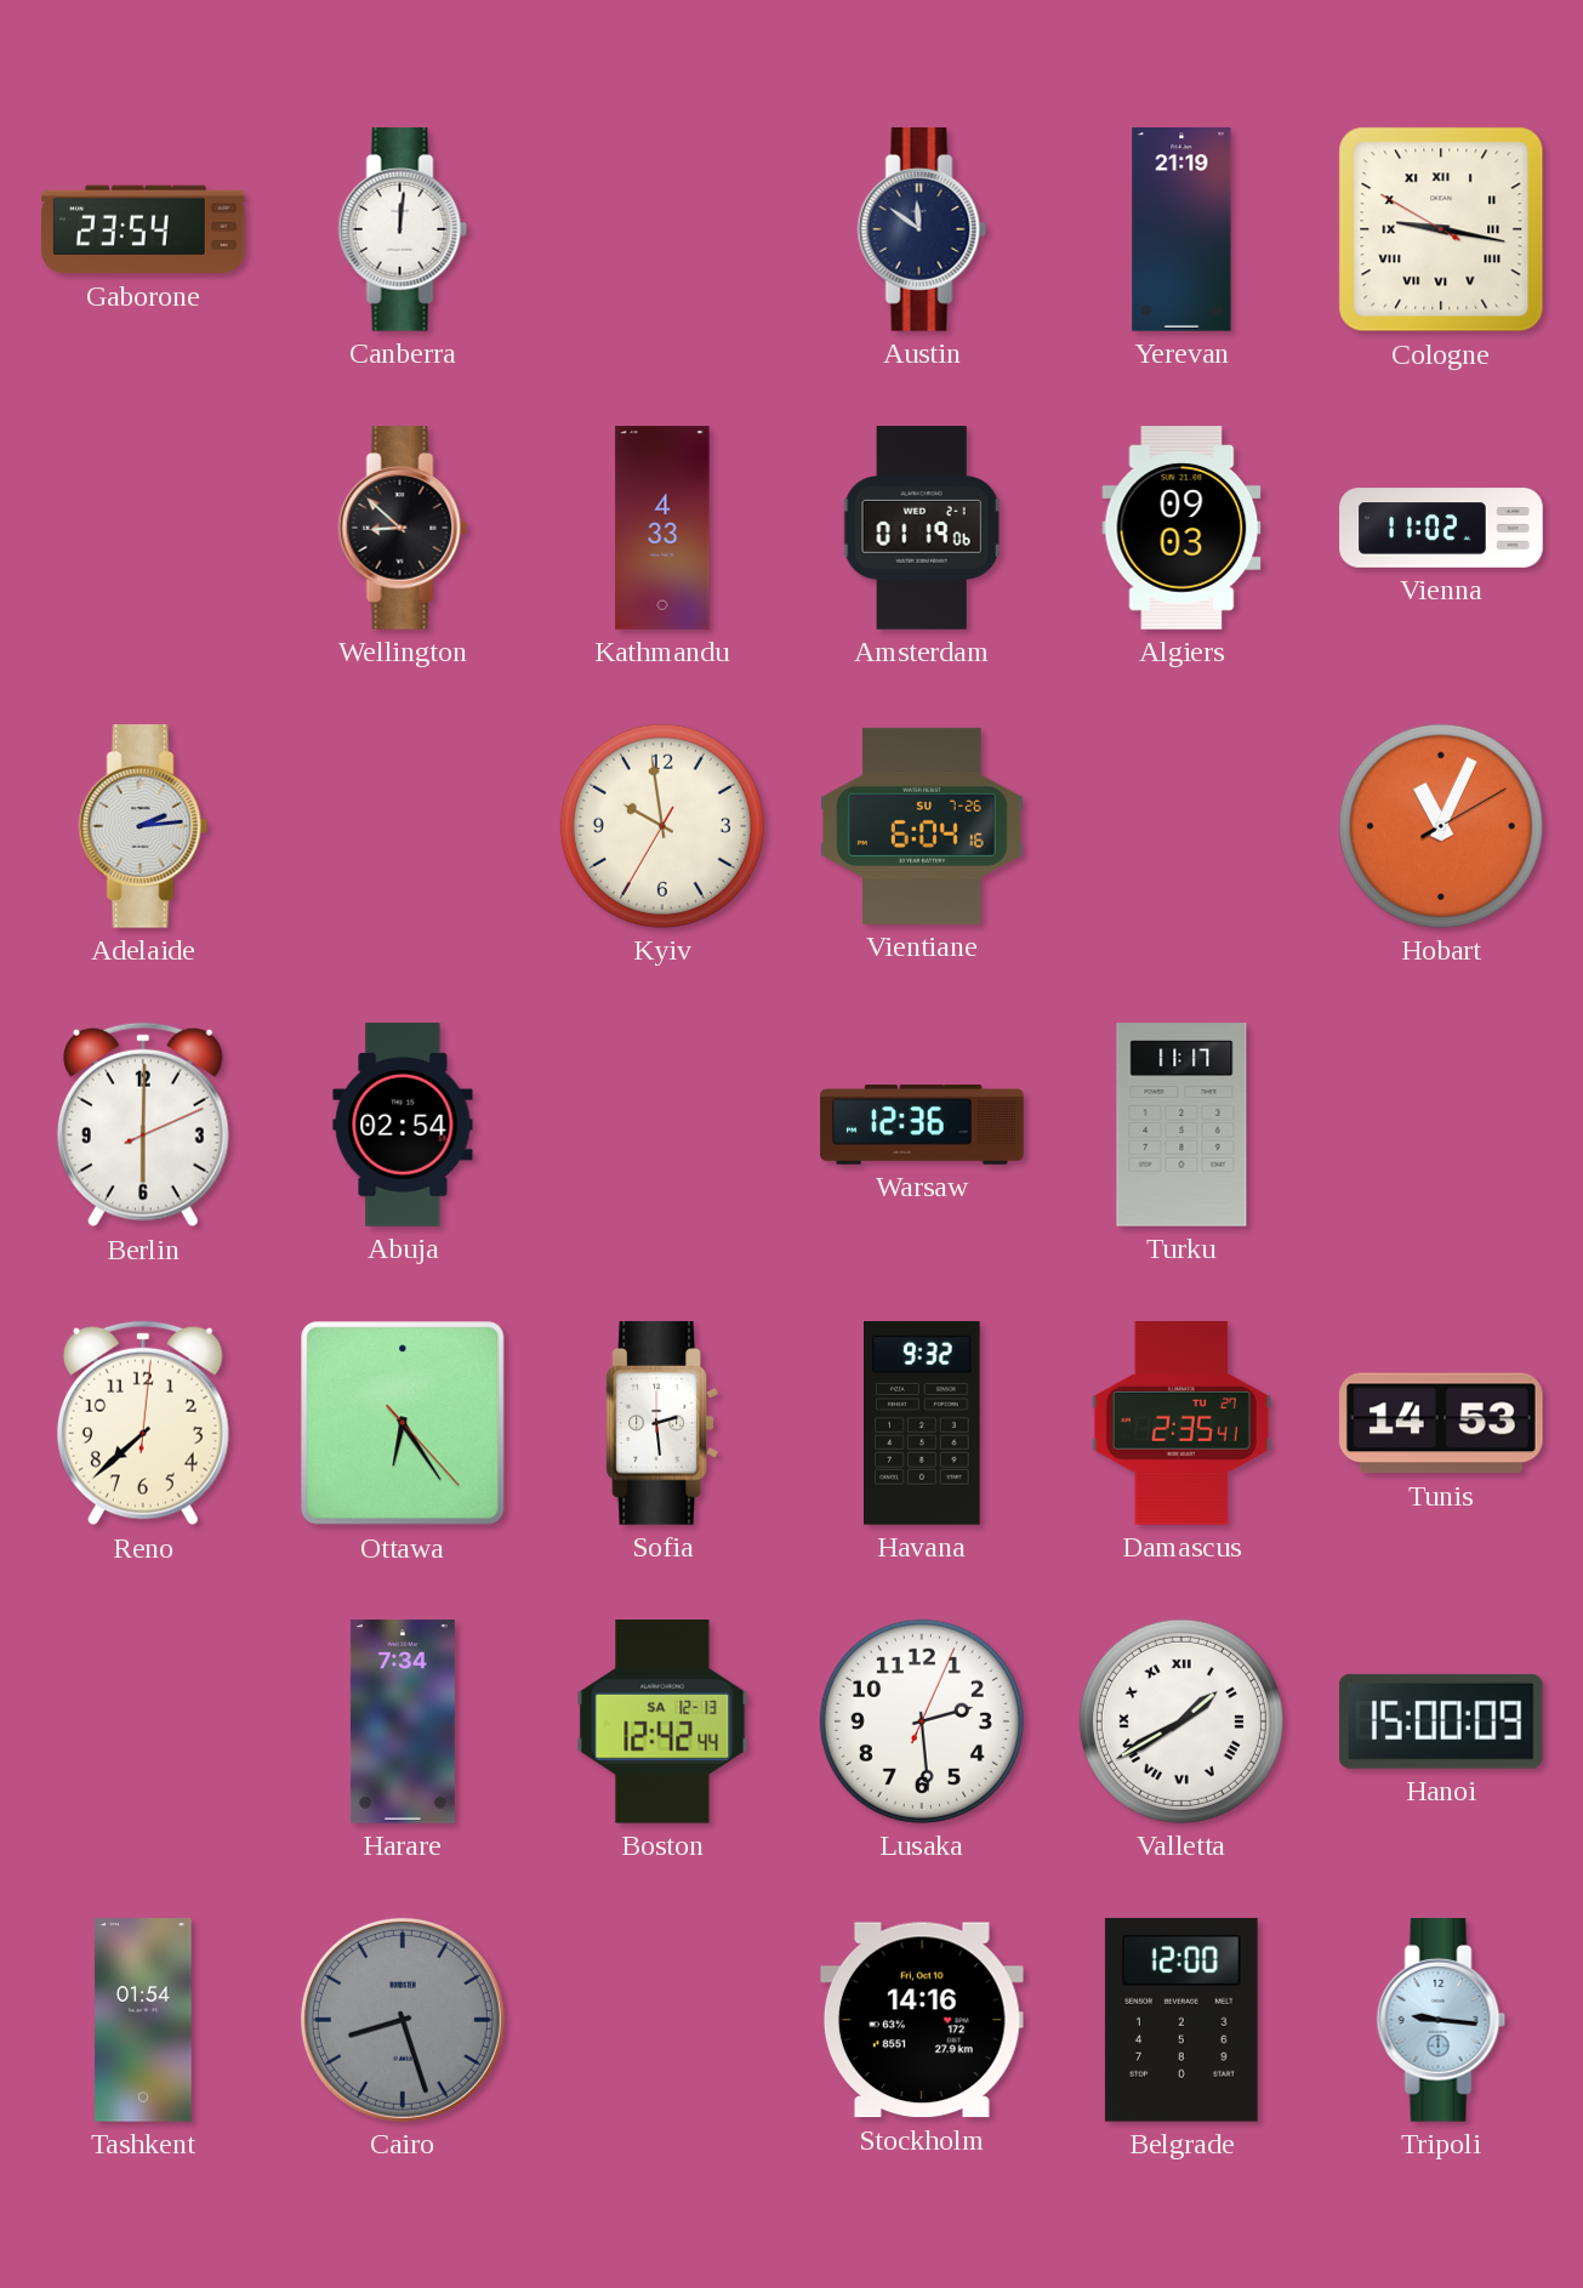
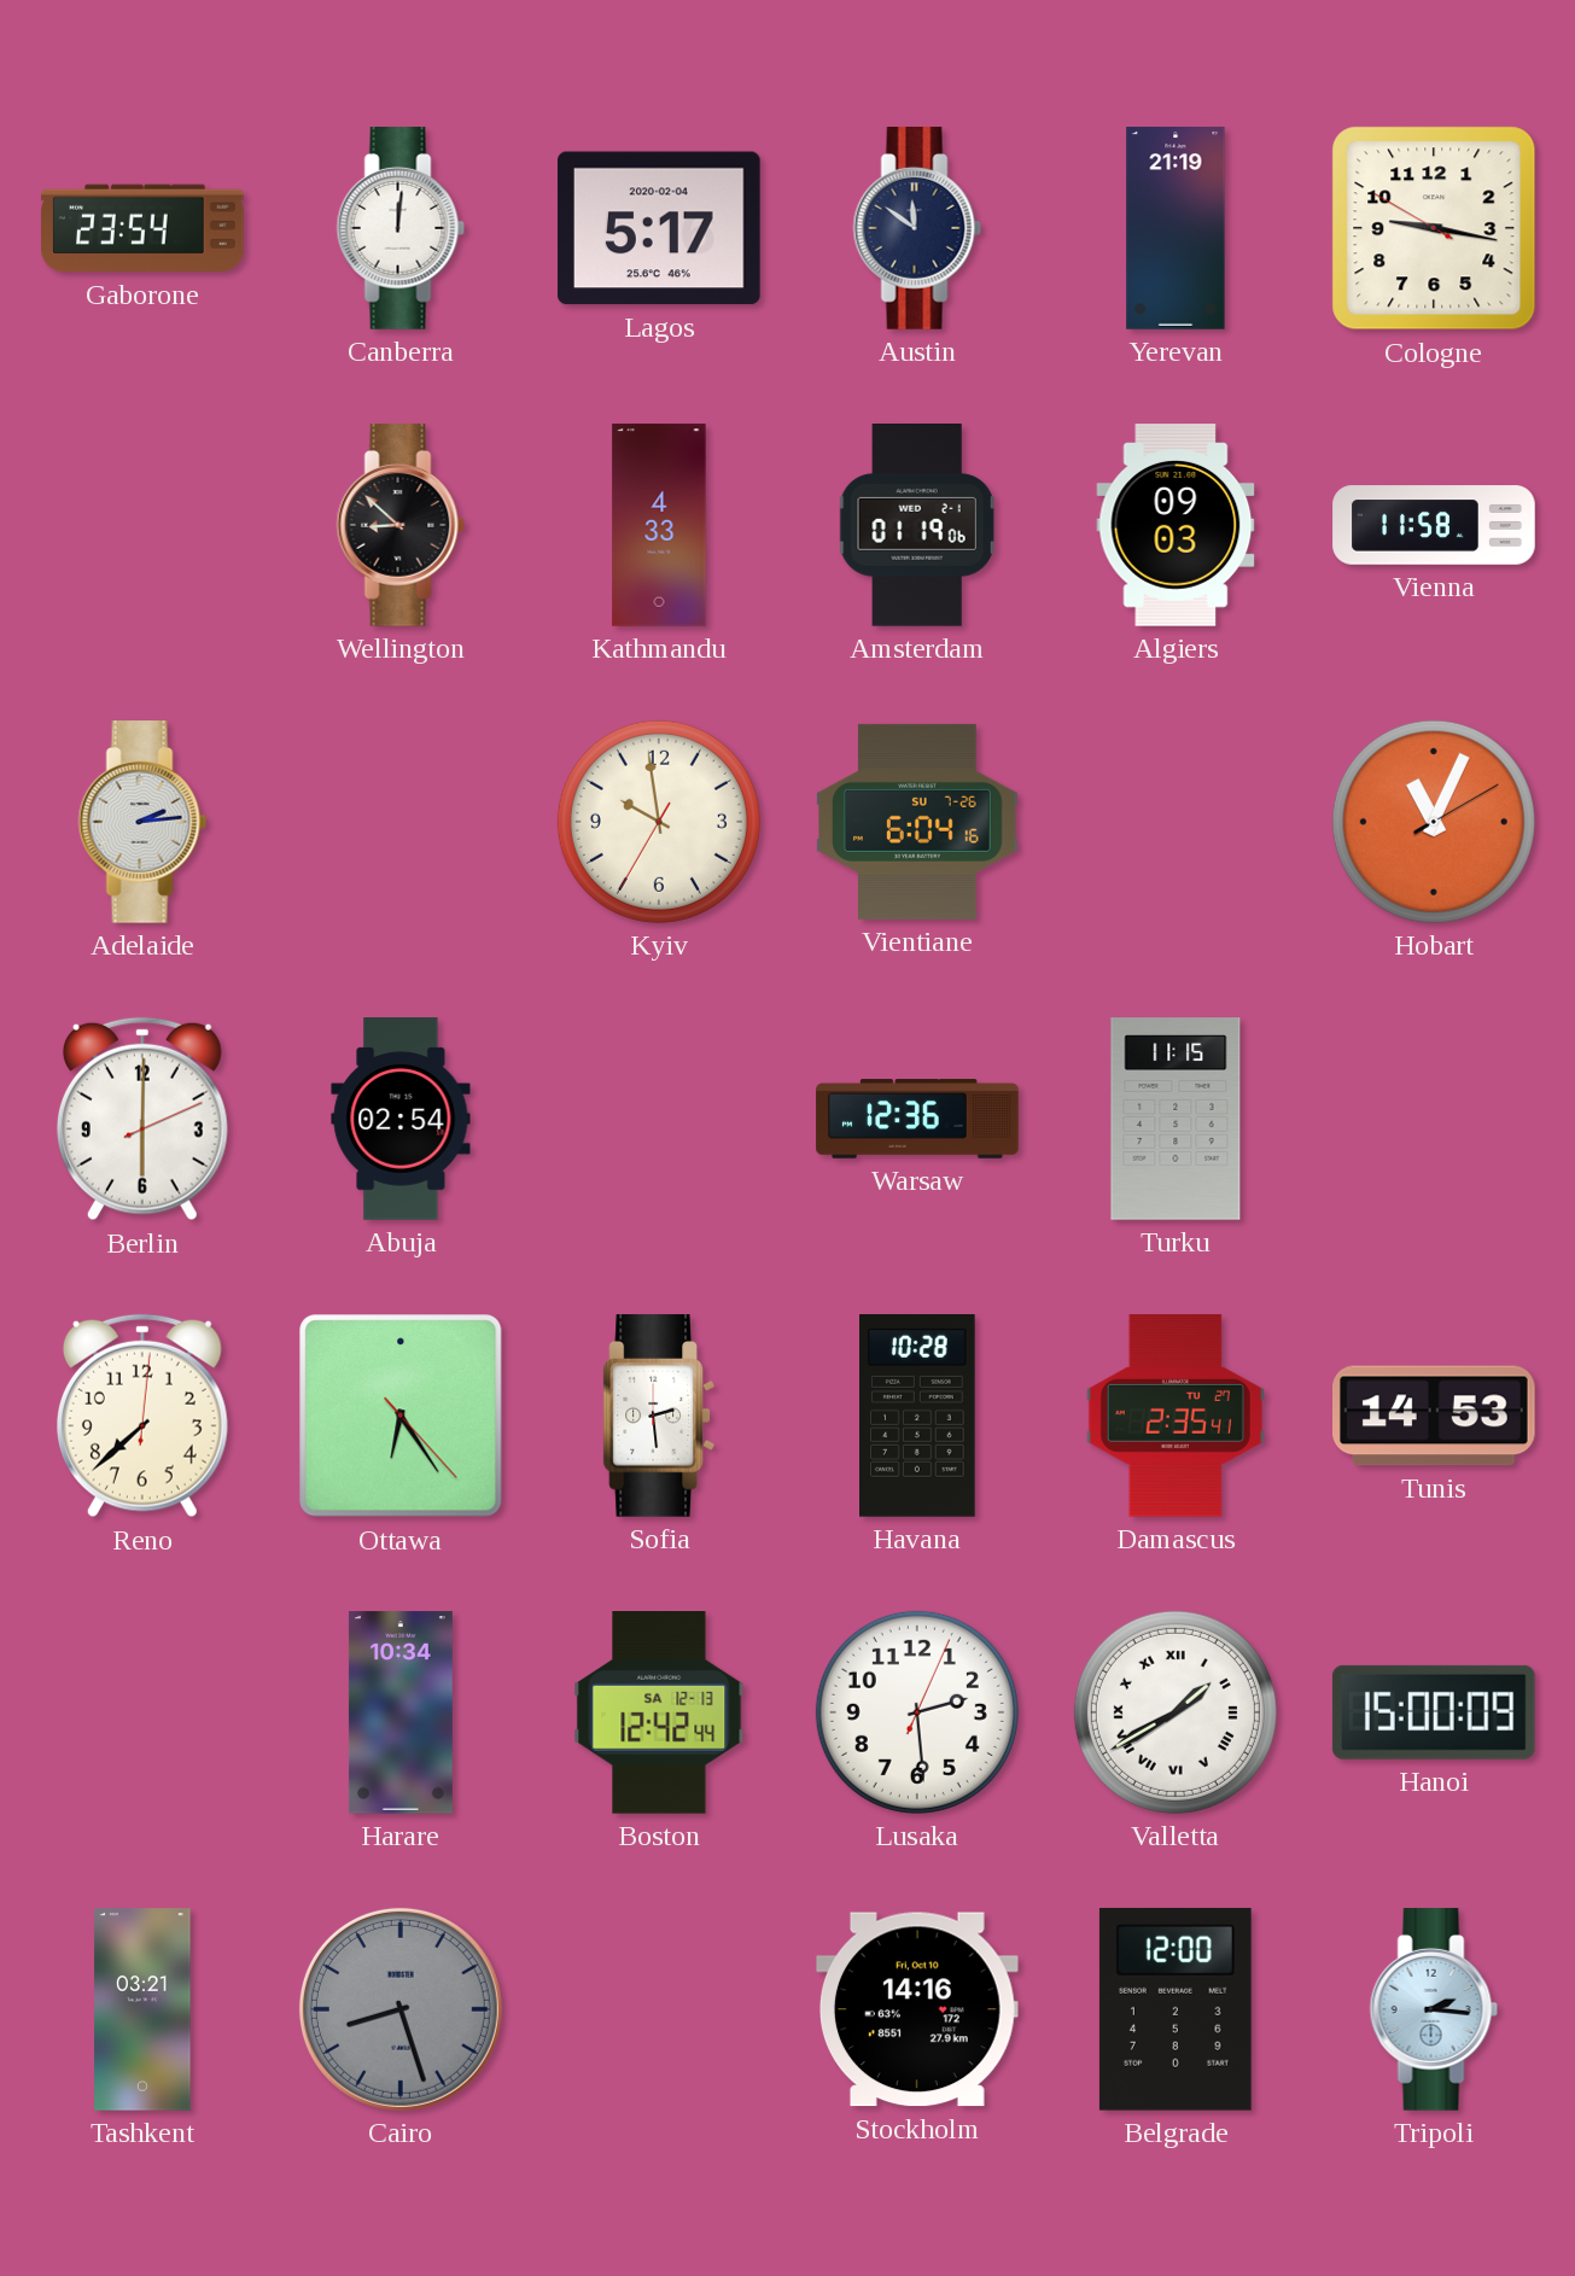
Lagos: none -> 5:17
Cologne numerals: Roman -> Arabic
Vienna: 11:02 -> 11:58
Turku: 11:17 -> 11:15
Havana: 9:32 -> 10:28
Harare: 7:34 -> 10:34
Tashkent: 01:54 -> 03:21
Tripoli: 9:16 -> 2:16
